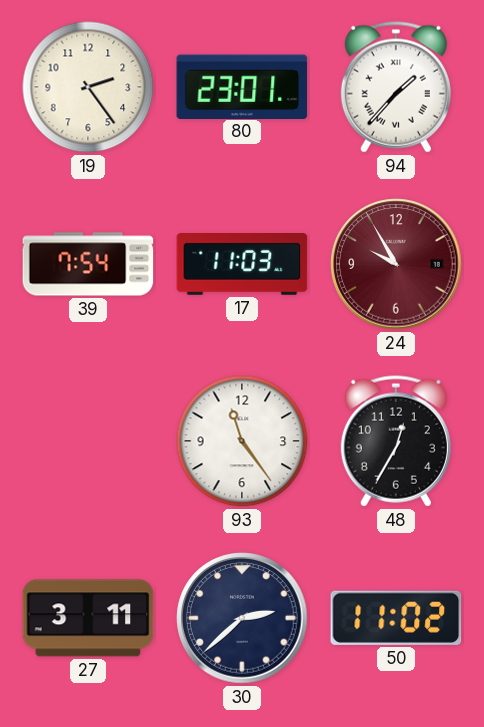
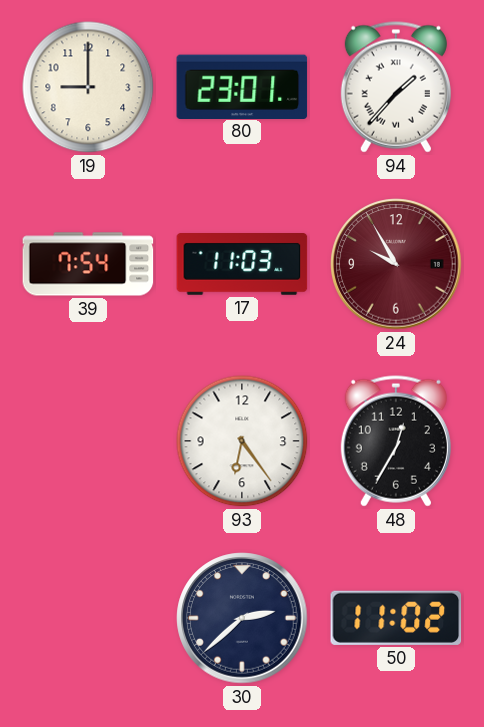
19: 2:24 -> 9:00
93: 11:24 -> 6:24
27: 3:11 -> none
